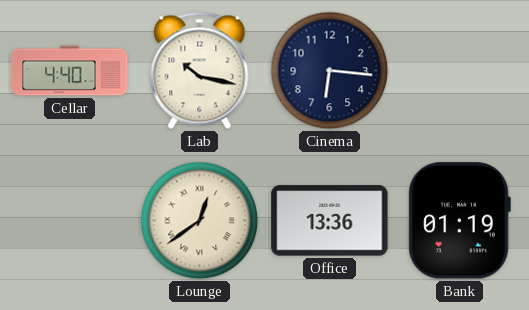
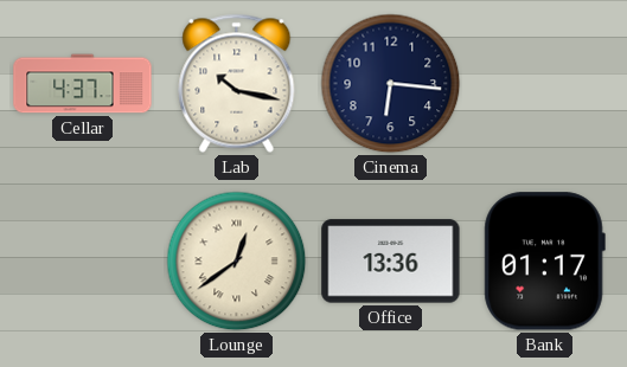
Cellar: 4:40 -> 4:37
Bank: 01:19 -> 01:17
